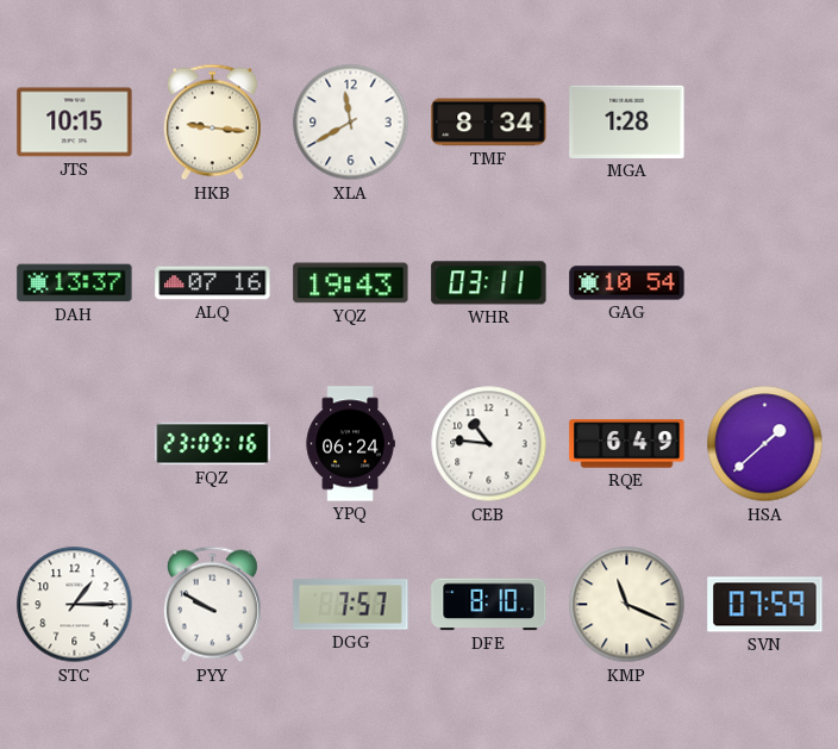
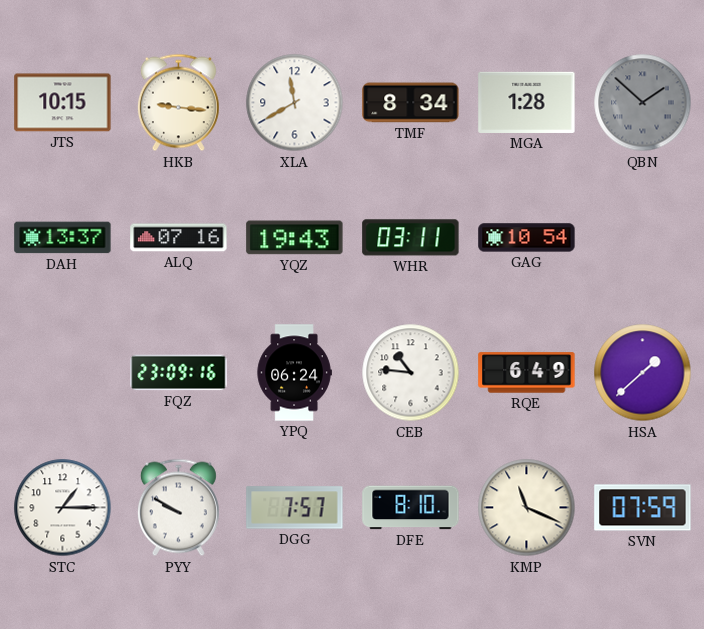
QBN: none -> 1:52
